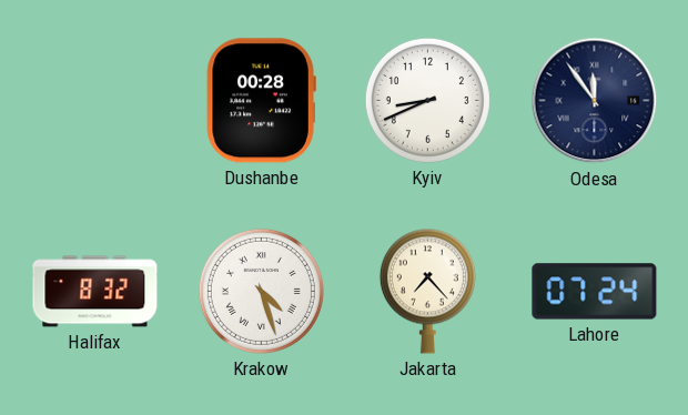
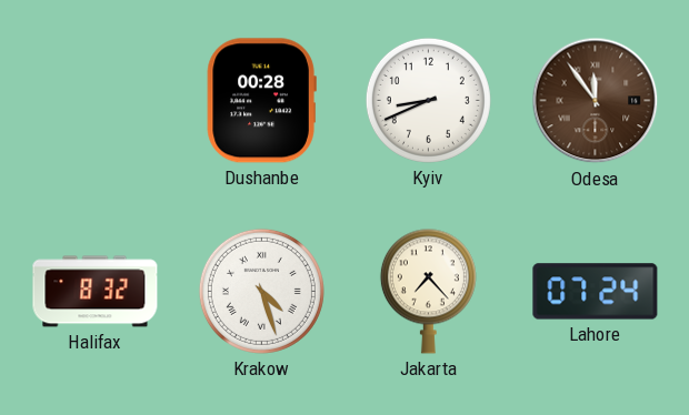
Odesa dial: navy -> brown
